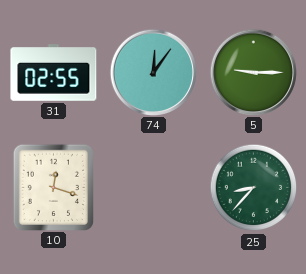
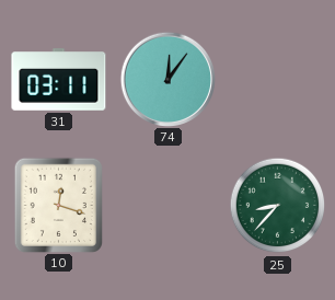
31: 02:55 -> 03:11
5: 9:15 -> none
